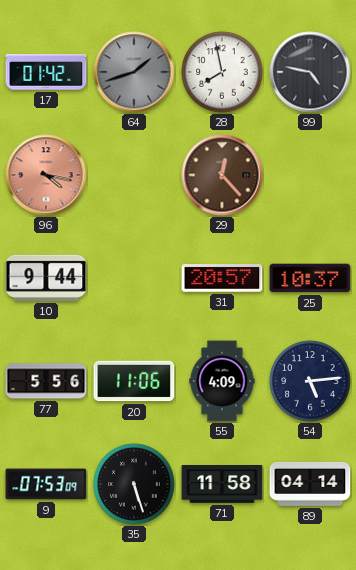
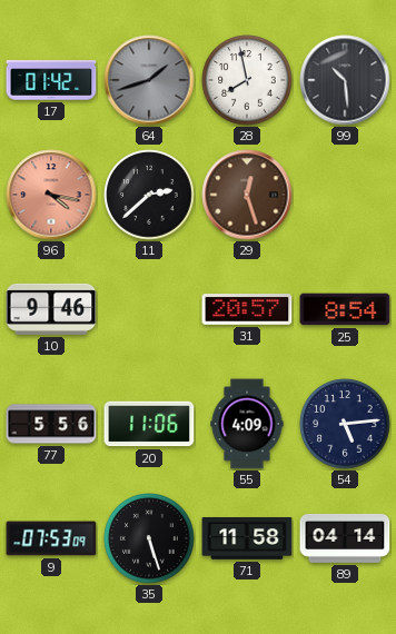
99: 4:47 -> 10:29
11: none -> 2:38
29: 12:23 -> 12:27
10: 9:44 -> 9:46
25: 10:37 -> 8:54
